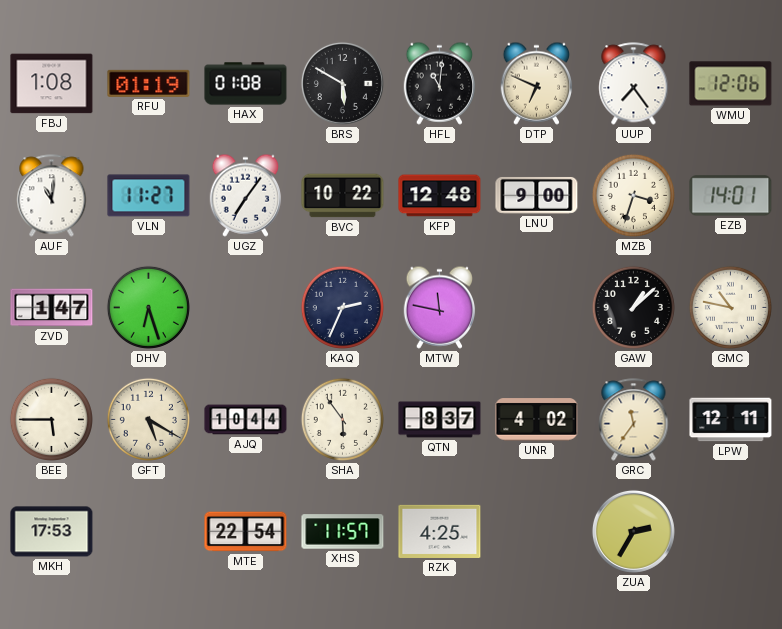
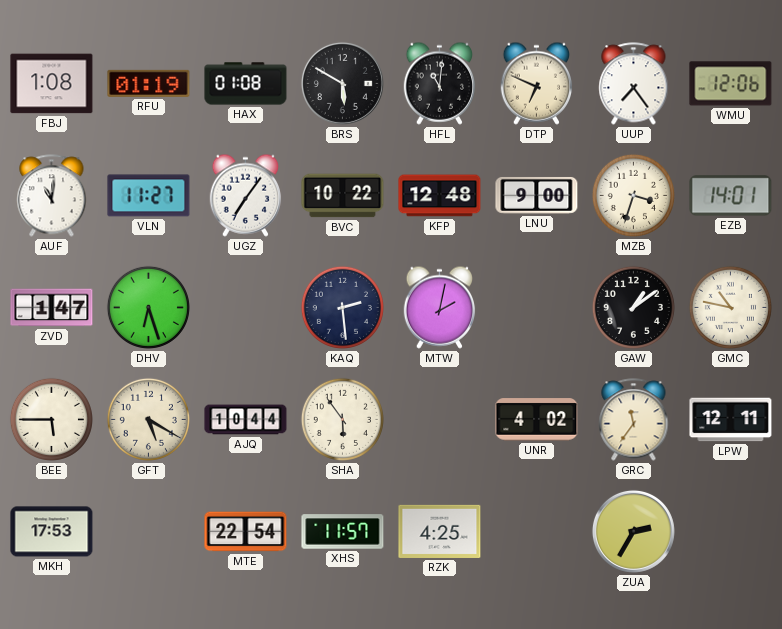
KAQ: 2:34 -> 2:29
MTW: 11:47 -> 2:02
GAW: 1:08 -> 1:09
QTN: 8:37 -> none
